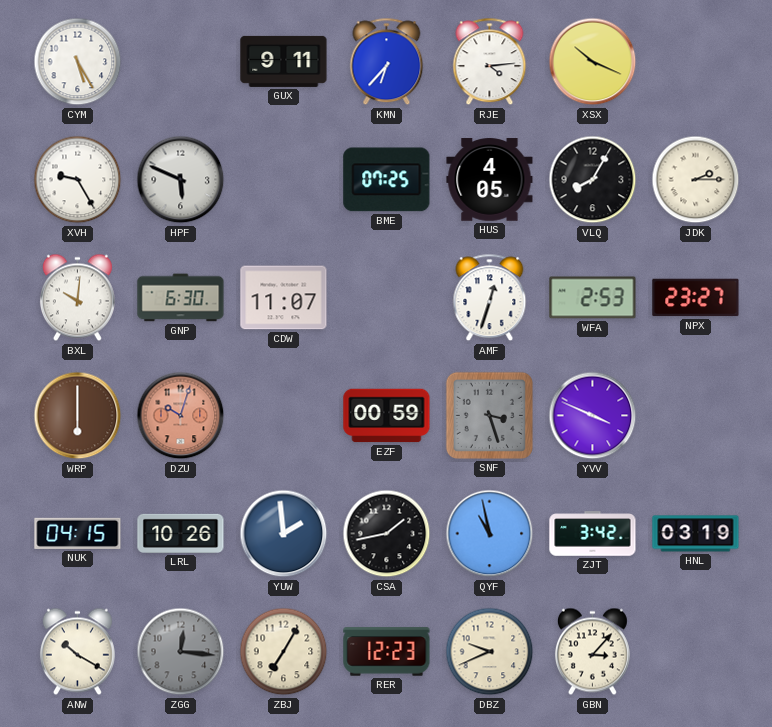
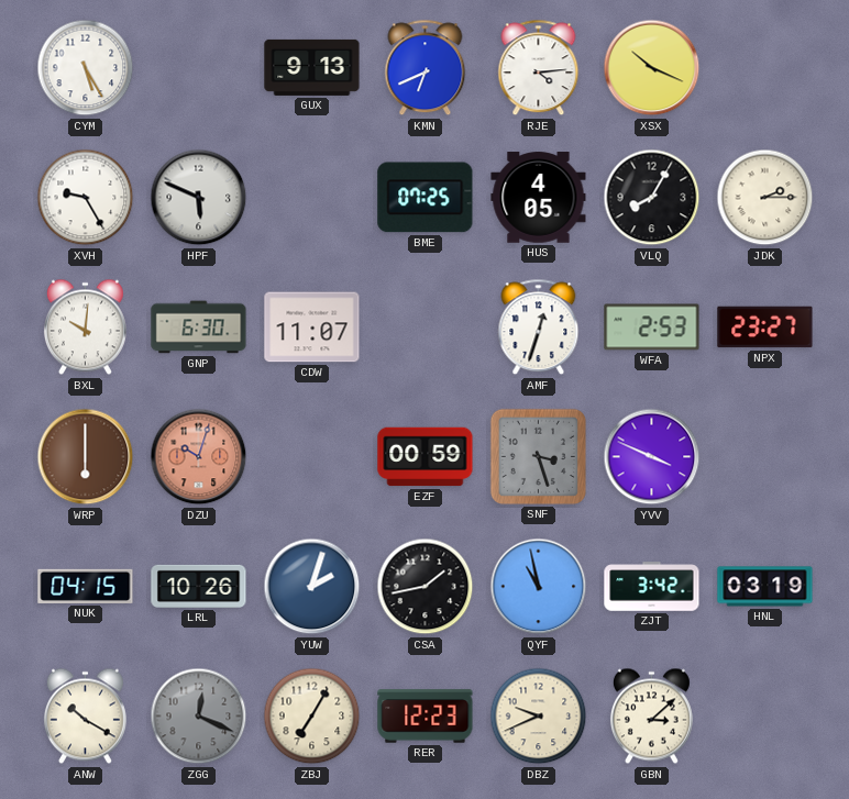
GUX: 9:11 -> 9:13
KMN: 6:37 -> 6:41
YUW: 1:59 -> 2:03
ZGG: 12:16 -> 12:19
GBN: 3:07 -> 3:08
